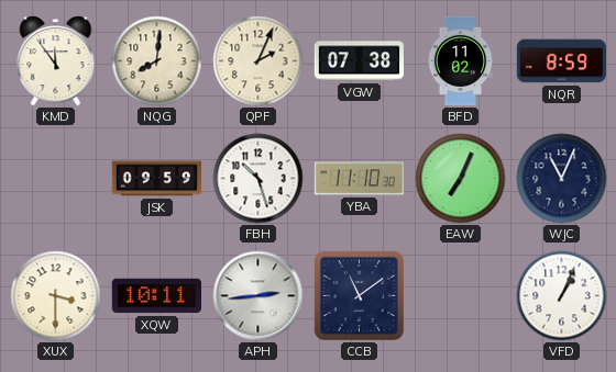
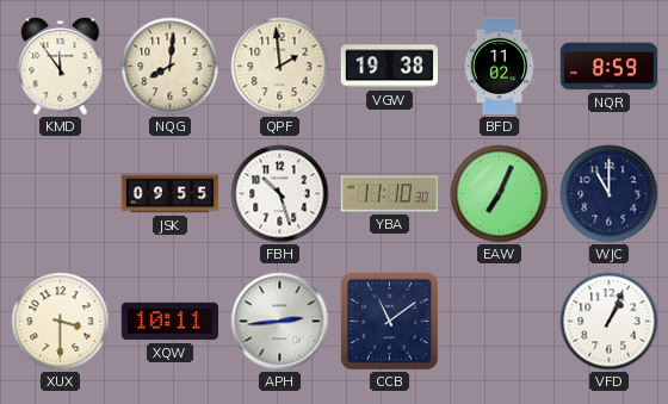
QPF: 2:04 -> 1:59
VGW: 07:38 -> 19:38
JSK: 09:59 -> 09:55
WJC: 11:04 -> 11:00
